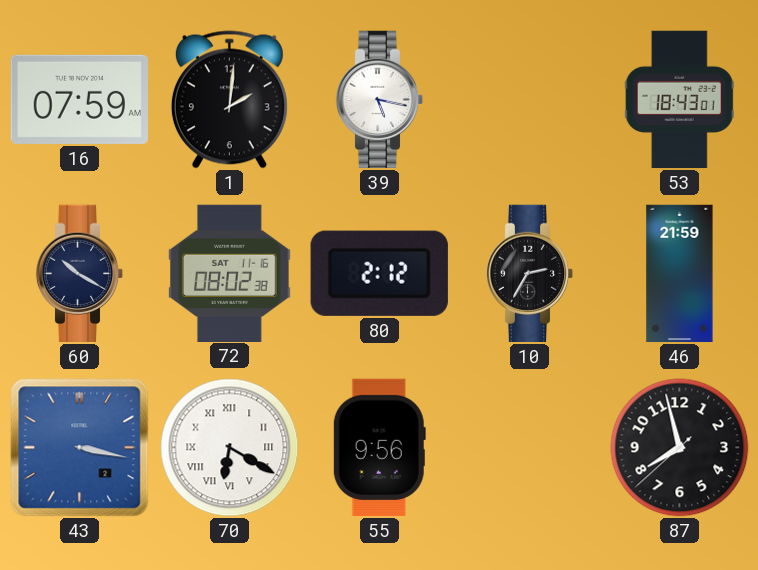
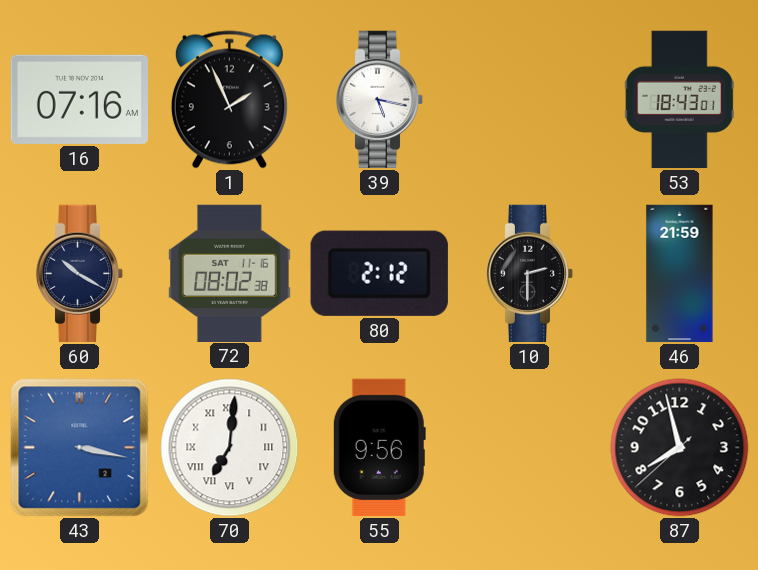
16: 07:59 -> 07:16
1: 2:01 -> 1:56
10: 2:35 -> 2:30
70: 6:20 -> 7:01
